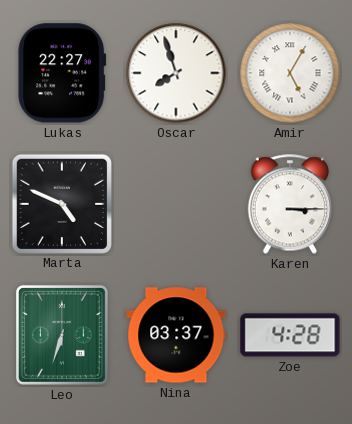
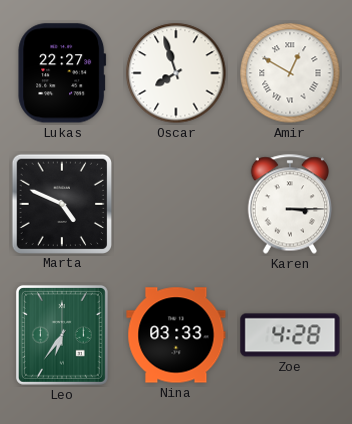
Amir: 5:05 -> 12:50
Leo: 6:33 -> 6:36
Nina: 03:37 -> 03:33
